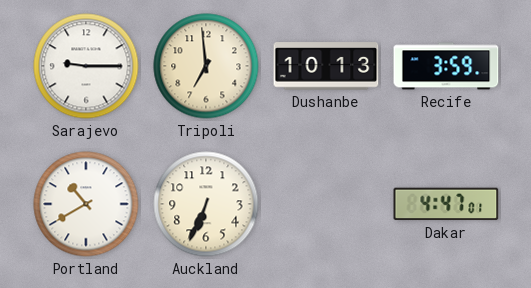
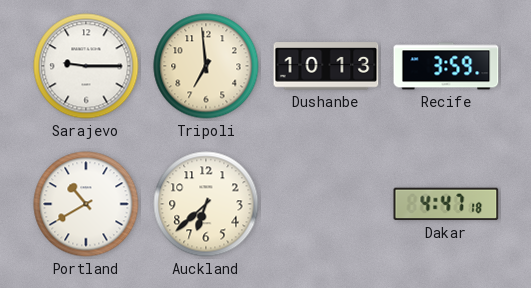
Auckland: 6:34 -> 6:38
Dakar: 4:47:01 -> 4:47:18
